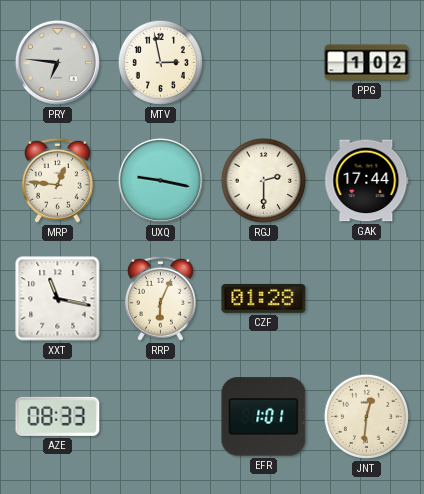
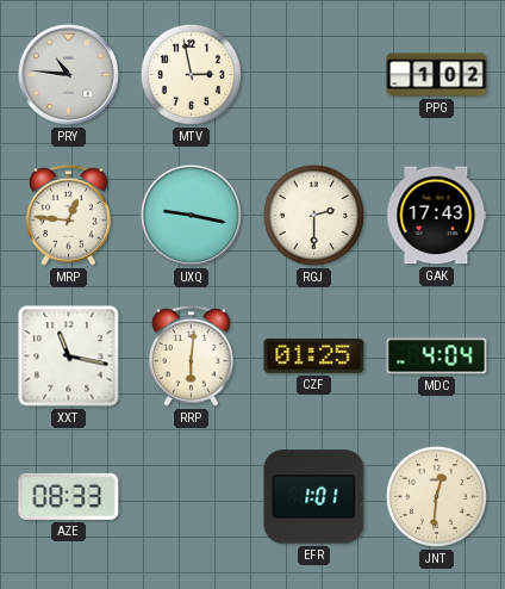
PRY: 6:46 -> 10:46
GAK: 17:44 -> 17:43
RRP: 6:04 -> 6:01
CZF: 01:28 -> 01:25
MDC: none -> 4:04
